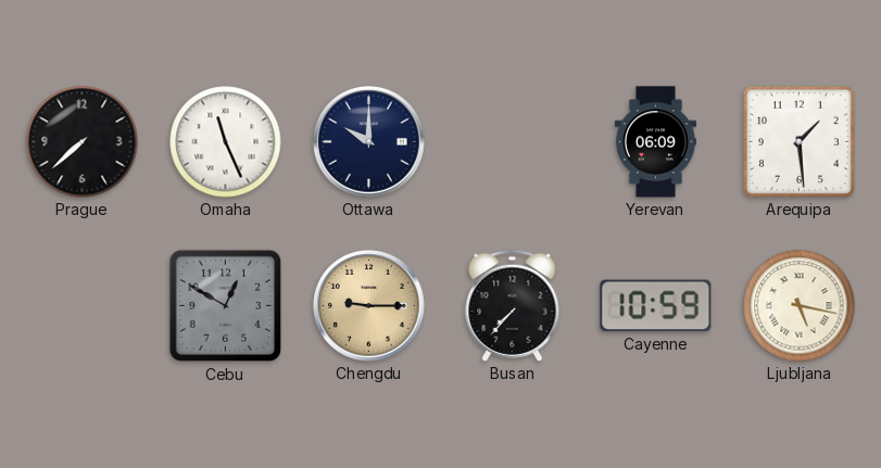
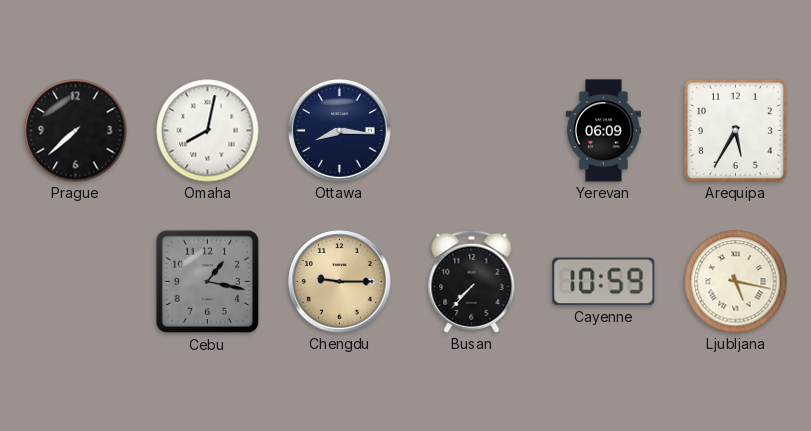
Omaha: 11:26 -> 8:02
Ottawa: 10:00 -> 8:16
Arequipa: 1:29 -> 5:35
Cebu: 12:50 -> 1:17
